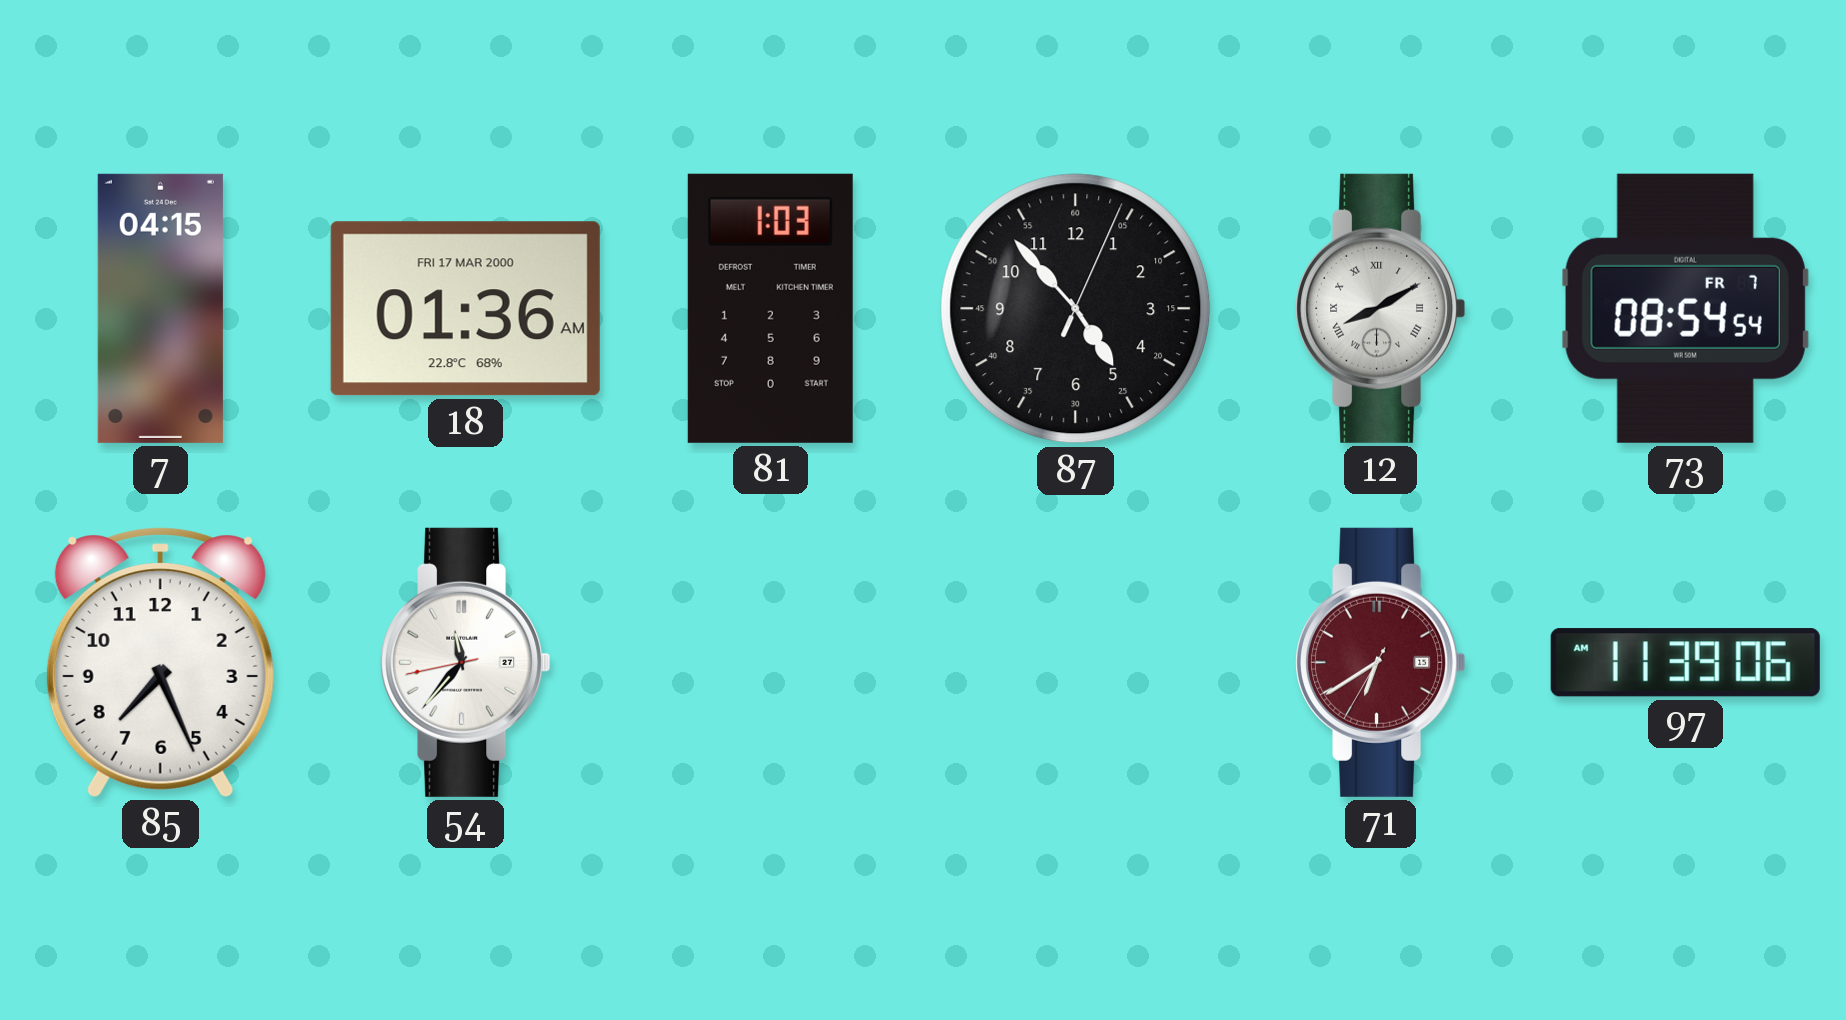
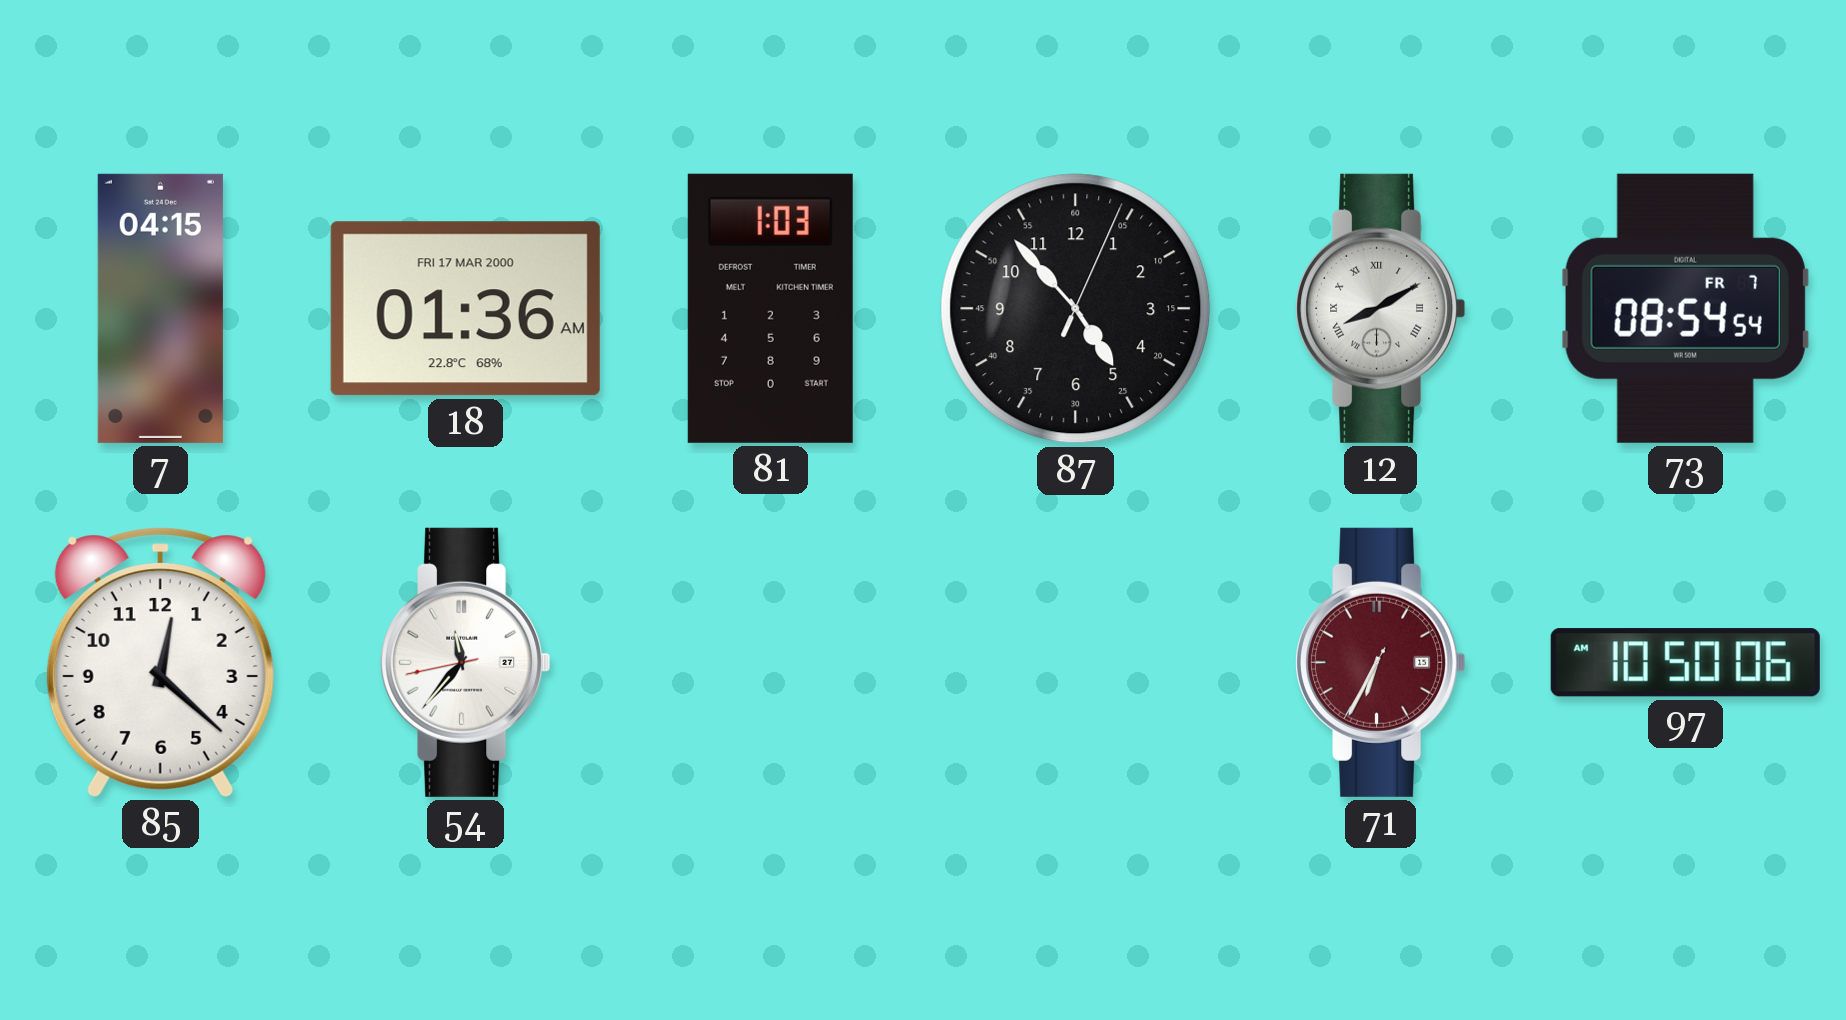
85: 7:26 -> 12:22
71: 6:39 -> 6:34
97: 11:39 -> 10:50
